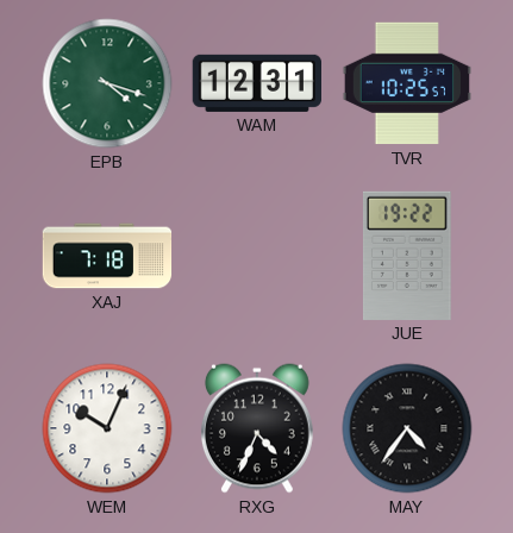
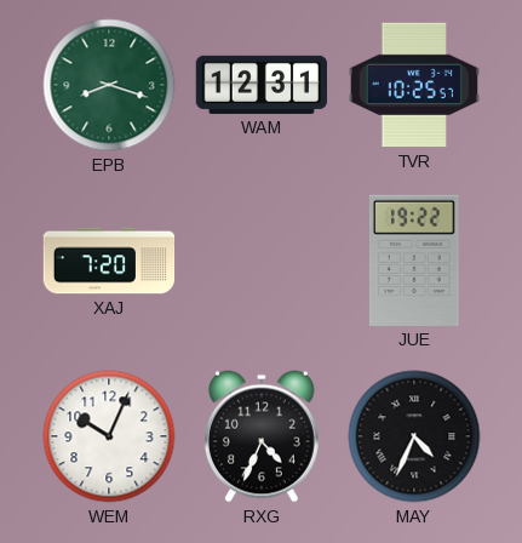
EPB: 4:18 -> 8:18
XAJ: 7:18 -> 7:20
MAY: 4:36 -> 4:34
